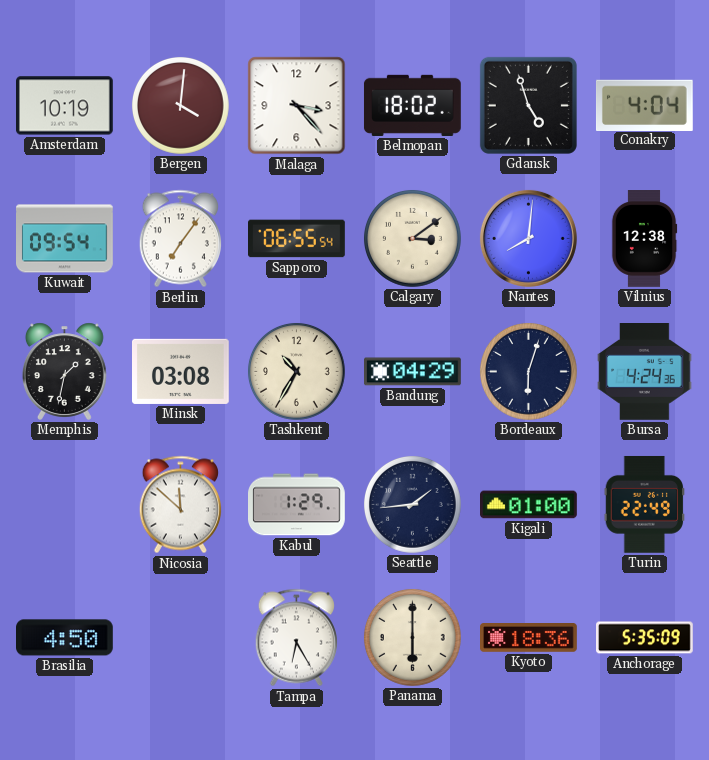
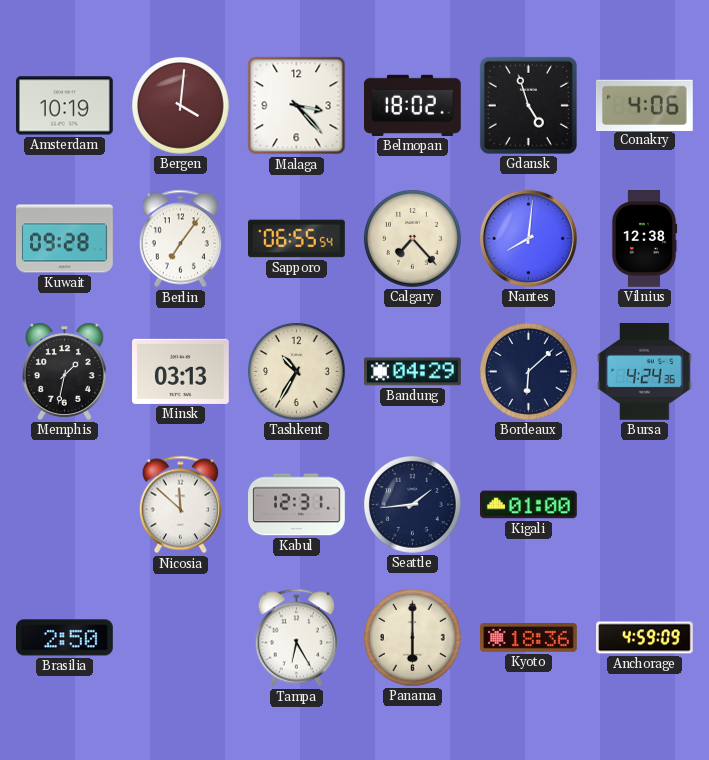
Conakry: 4:04 -> 4:06
Kuwait: 09:54 -> 09:28
Calgary: 3:09 -> 7:23
Minsk: 03:08 -> 03:13
Bordeaux: 6:03 -> 6:08
Kabul: 1:29 -> 12:31
Turin: 22:49 -> none
Brasilia: 4:50 -> 2:50
Anchorage: 5:35 -> 4:59
